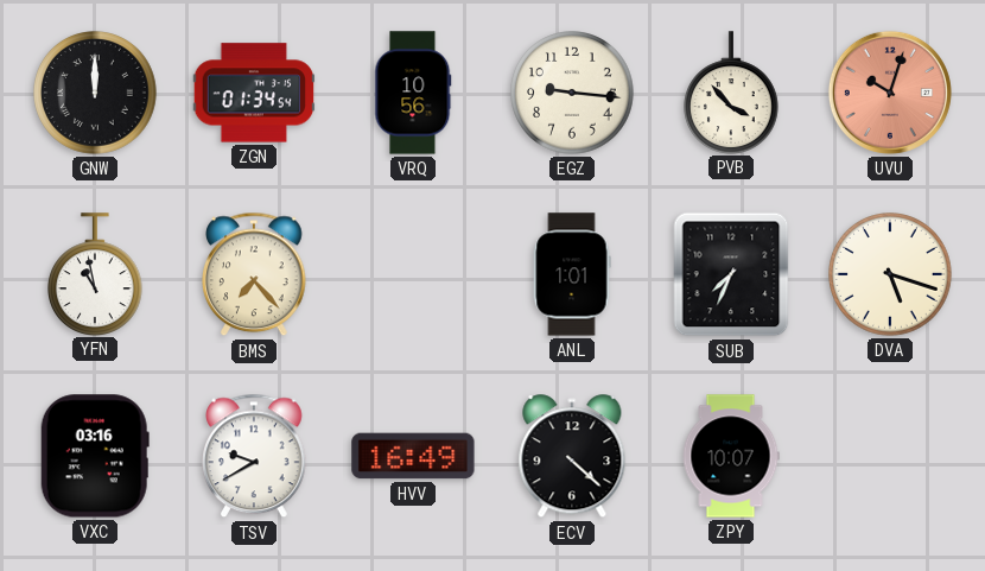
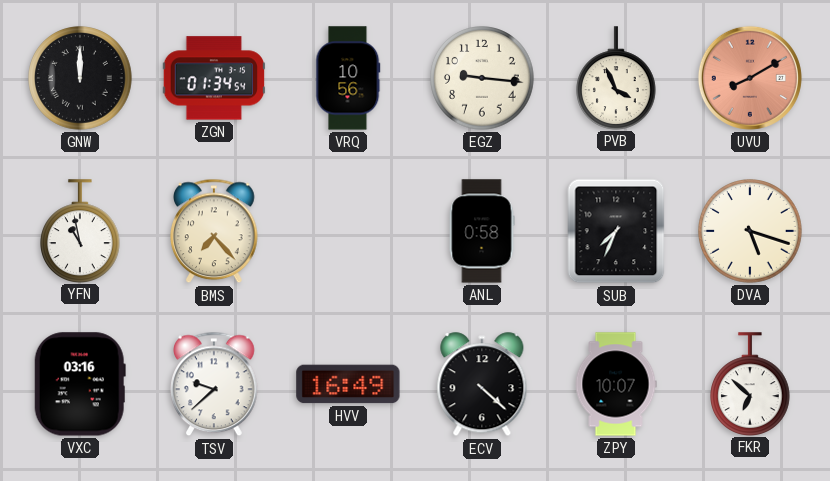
PVB: 3:53 -> 3:56
UVU: 10:03 -> 8:10
ANL: 1:01 -> 0:58
TSV: 9:40 -> 9:38
FKR: none -> 6:52
